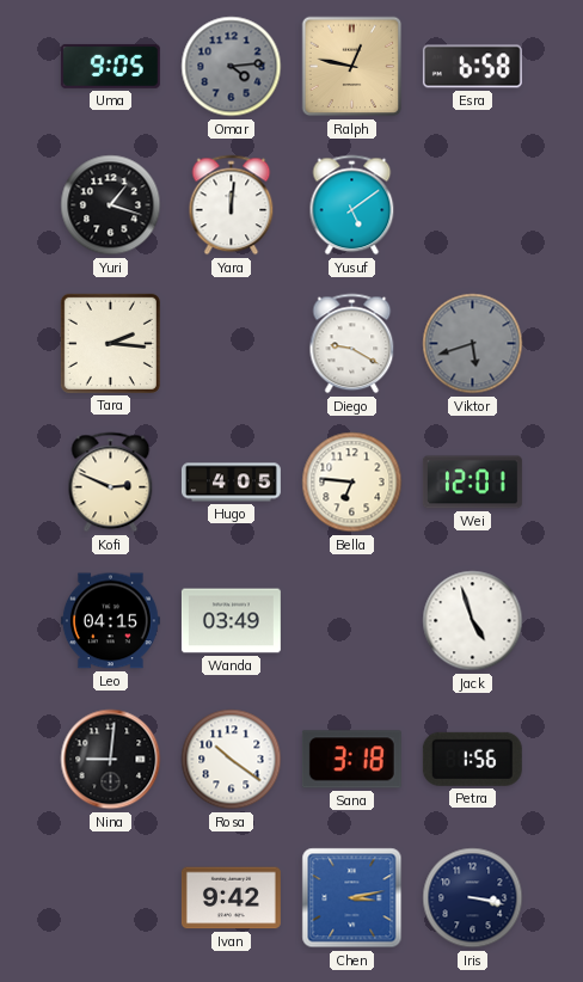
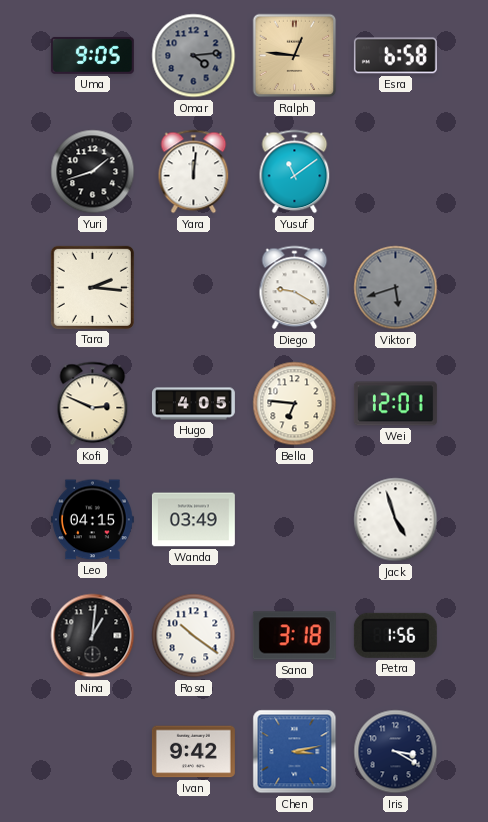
Ralph: 12:47 -> 12:46
Yuri: 1:18 -> 1:42
Yusuf: 5:09 -> 11:09
Nina: 9:01 -> 1:01
Iris: 3:17 -> 3:20
